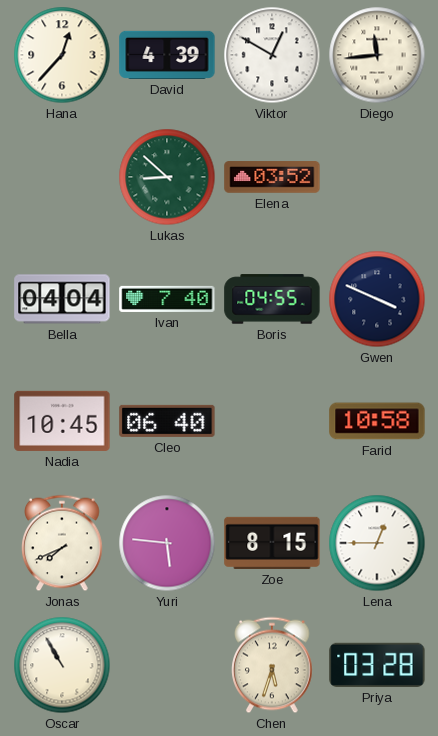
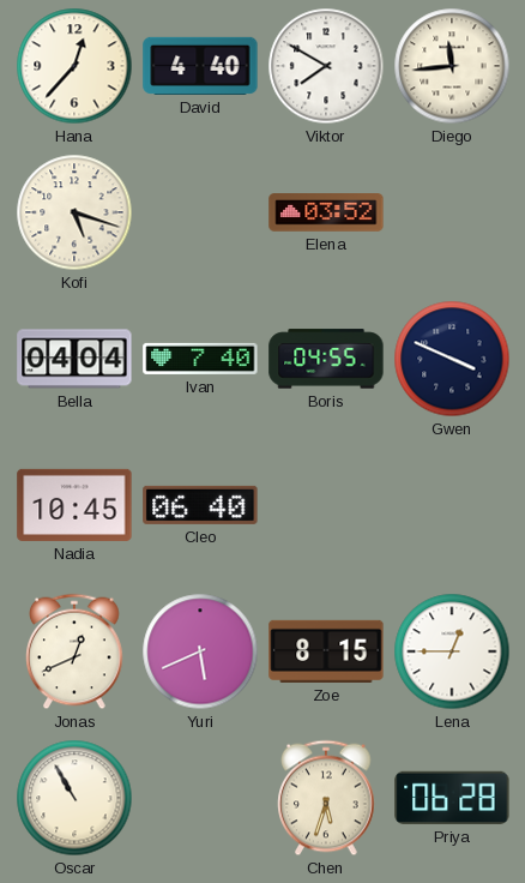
David: 4:39 -> 4:40
Viktor: 12:50 -> 7:50
Kofi: none -> 5:18
Lukas: 8:52 -> none
Farid: 10:58 -> none
Jonas: 7:41 -> 12:41
Yuri: 5:46 -> 5:41
Priya: 03:28 -> 06:28
